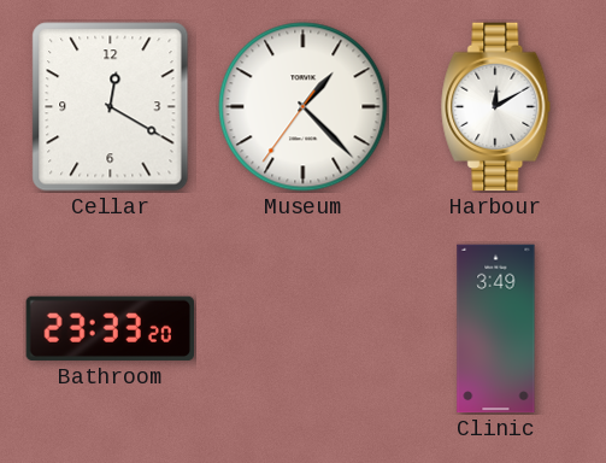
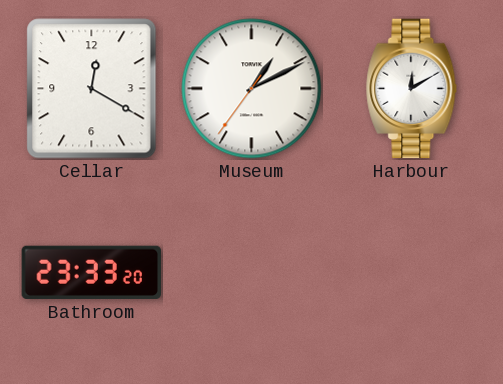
Museum: 1:22 -> 1:10
Clinic: 3:49 -> none
